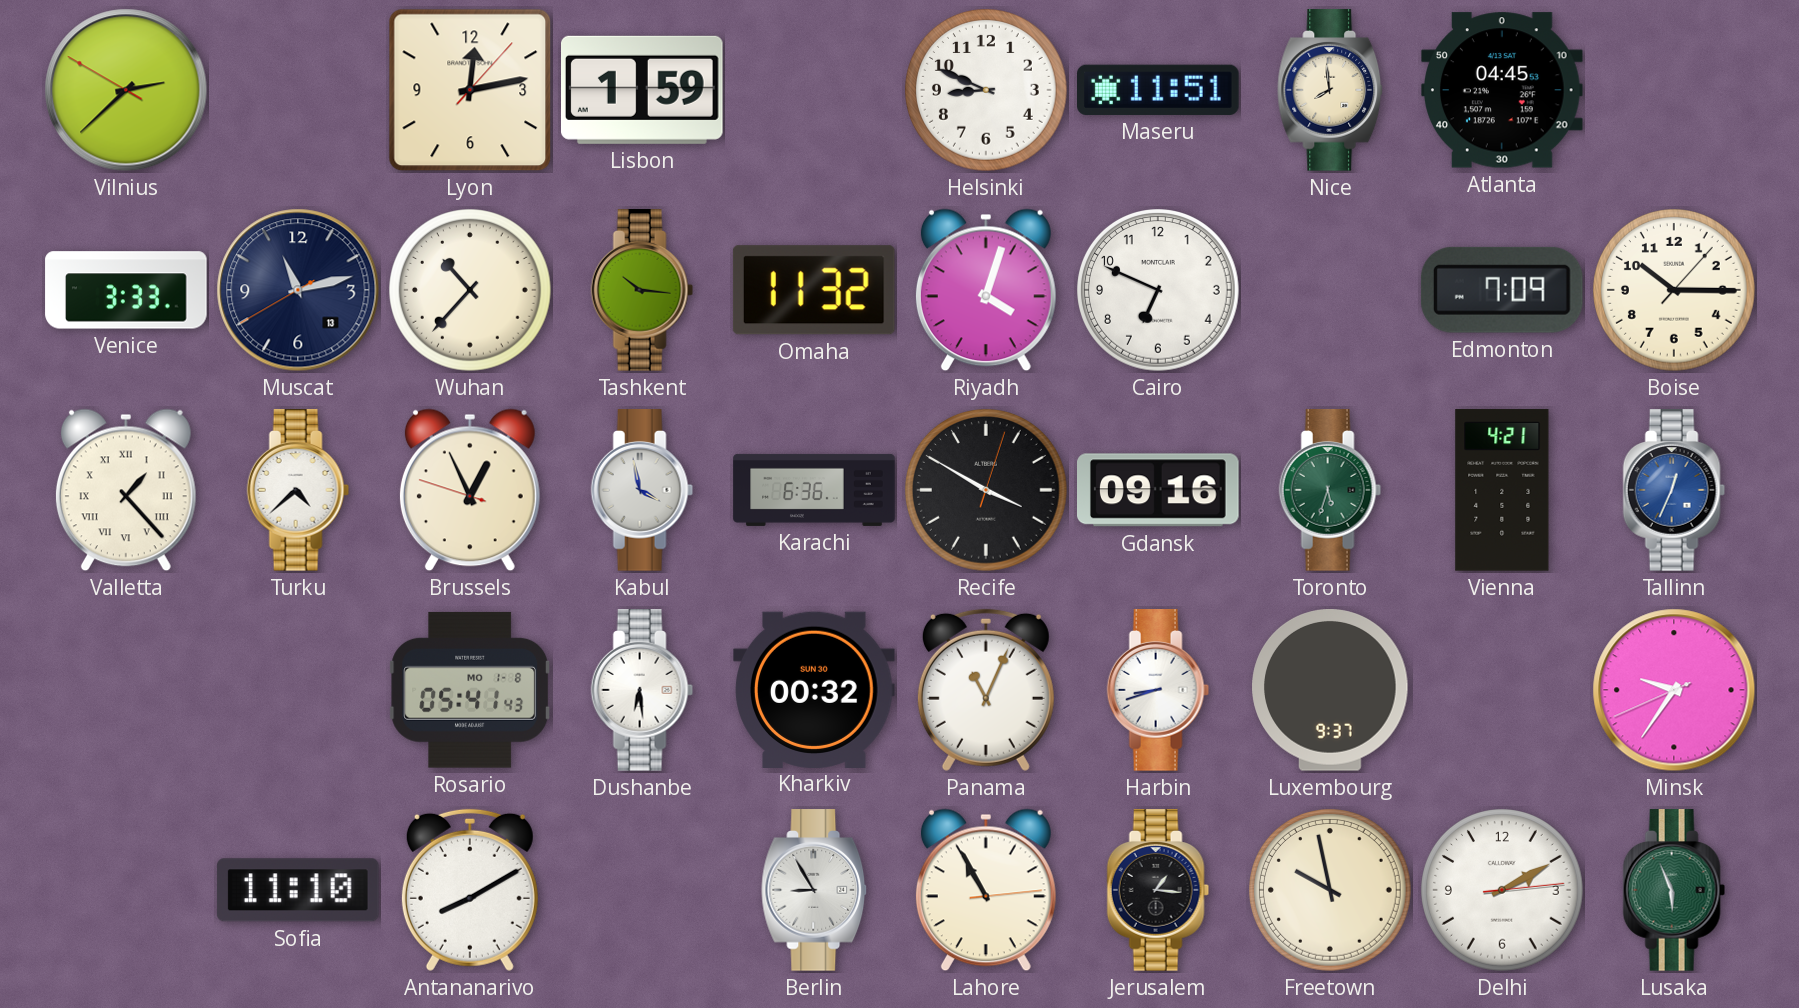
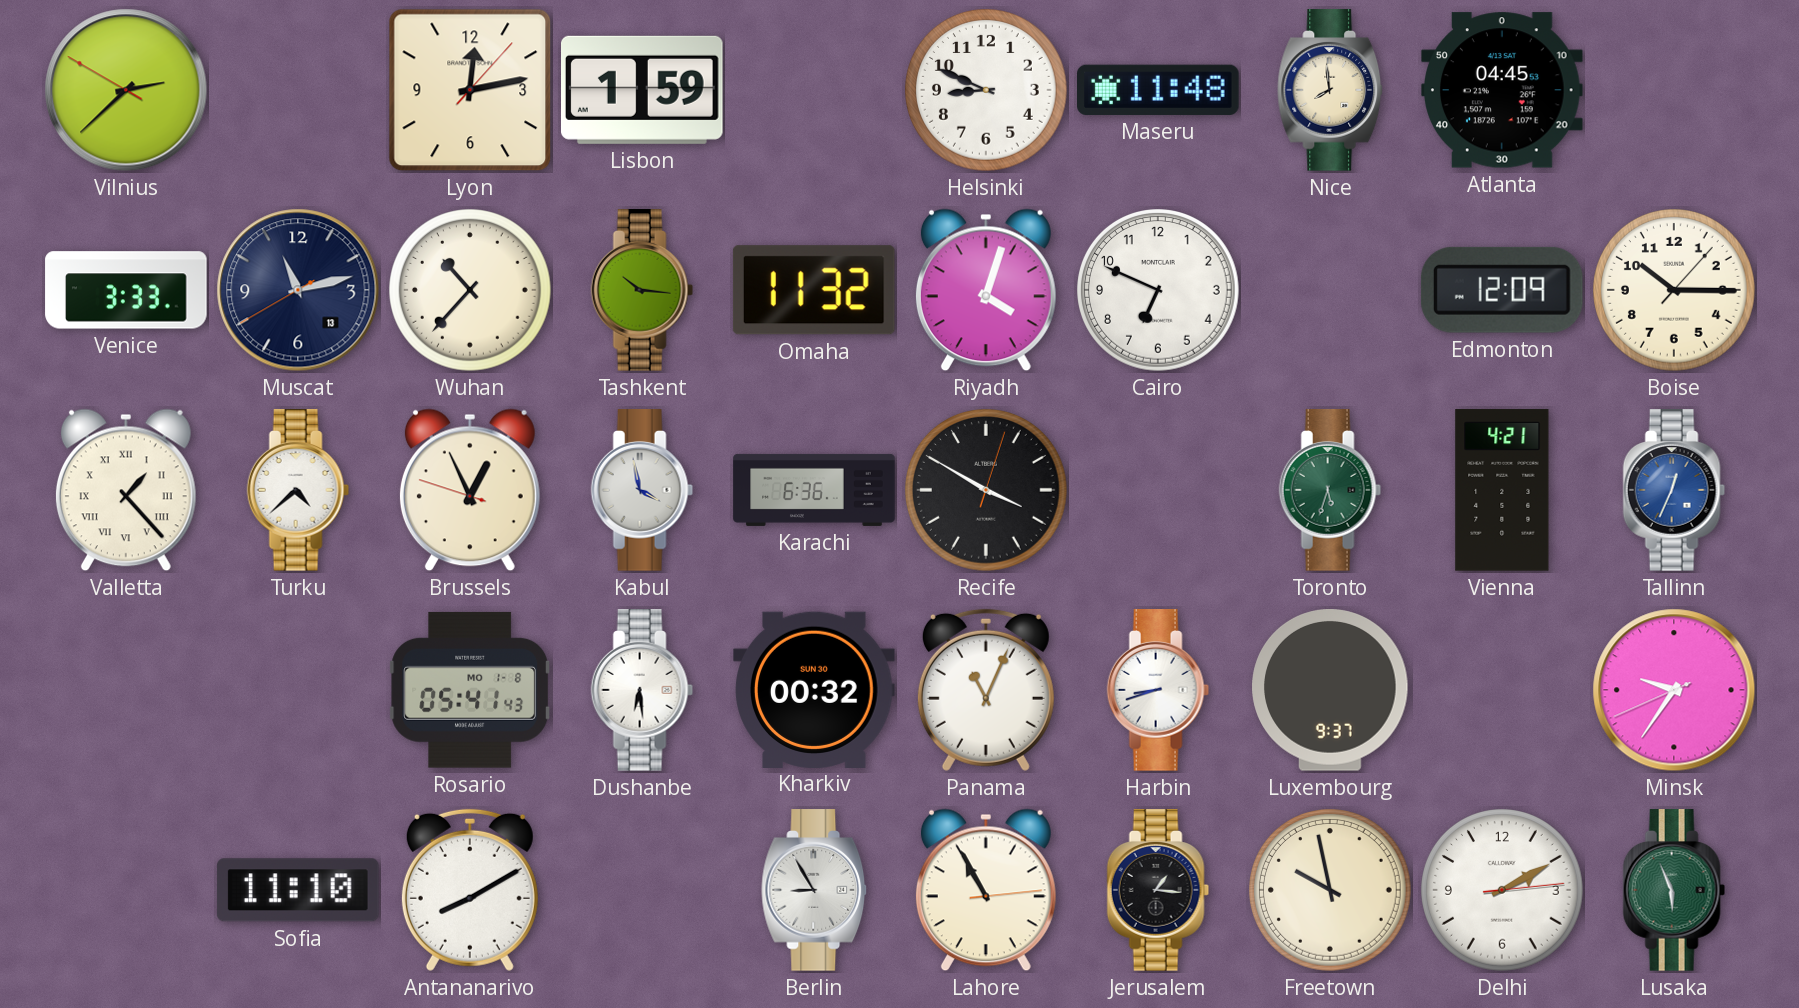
Maseru: 11:51 -> 11:48
Edmonton: 7:09 -> 12:09
Gdansk: 09:16 -> none
